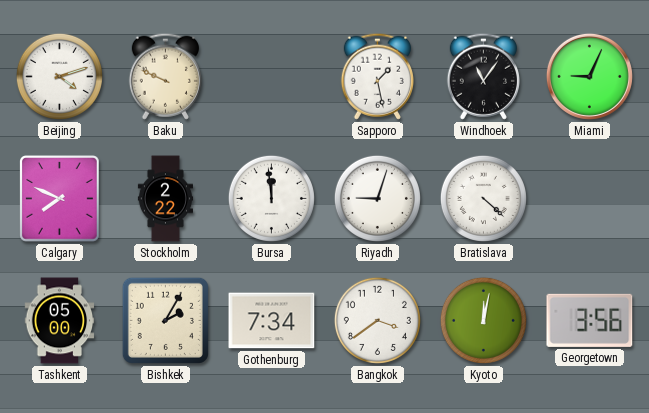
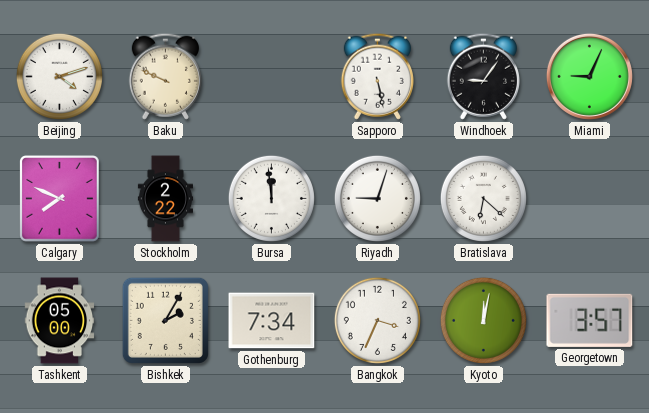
Sapporo: 1:28 -> 5:28
Windhoek: 11:06 -> 9:06
Bratislava: 4:22 -> 6:22
Bangkok: 3:39 -> 3:34
Georgetown: 3:56 -> 3:57
